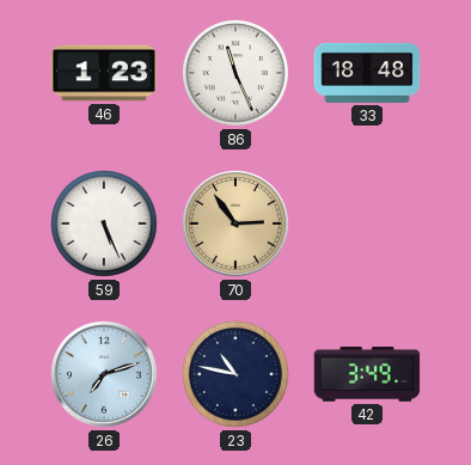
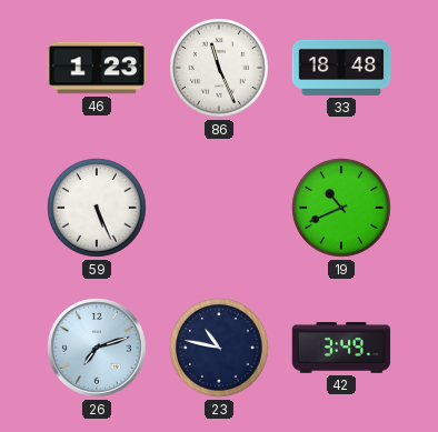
70: 2:54 -> none
19: none -> 10:41
